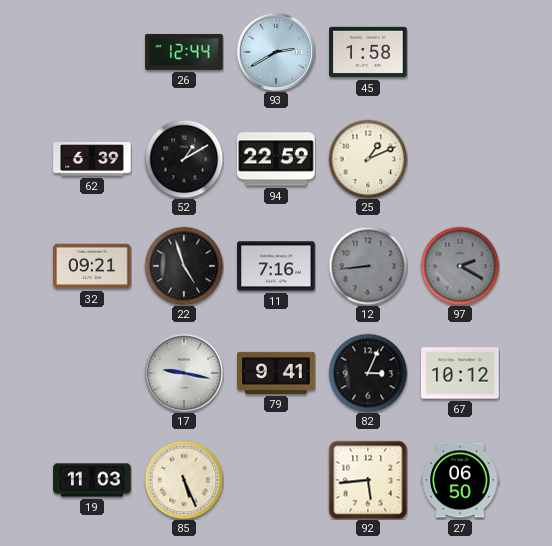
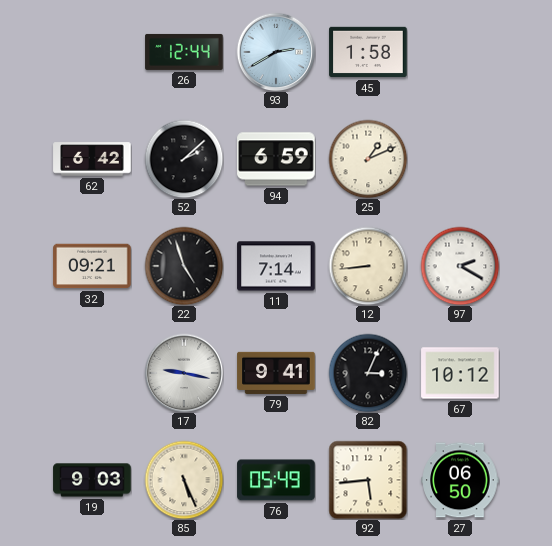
62: 6:39 -> 6:42
52: 1:10 -> 2:08
94: 22:59 -> 6:59
11: 7:16 -> 7:14
12 dial: grey -> cream
97 dial: grey -> white
19: 11:03 -> 9:03
76: none -> 05:49
